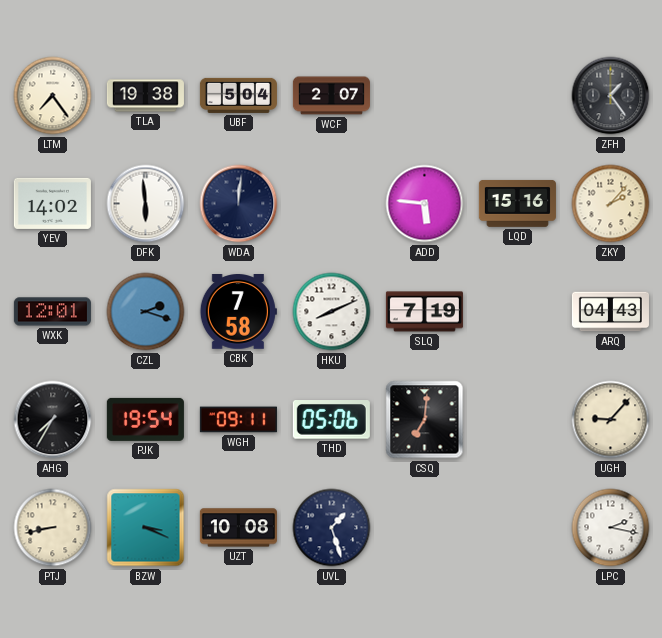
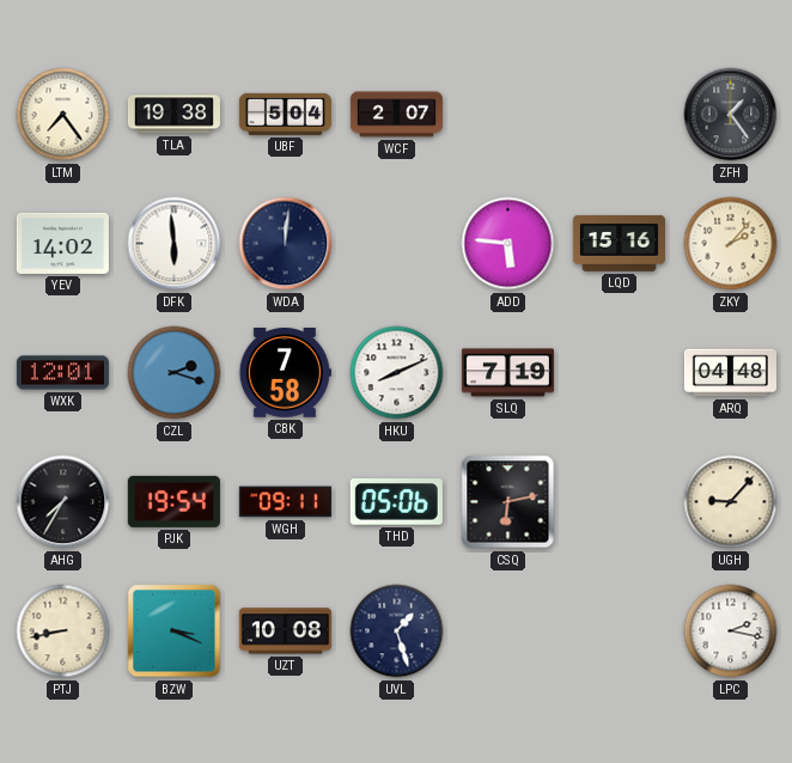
ARQ: 04:43 -> 04:48
CSQ: 7:01 -> 6:13
